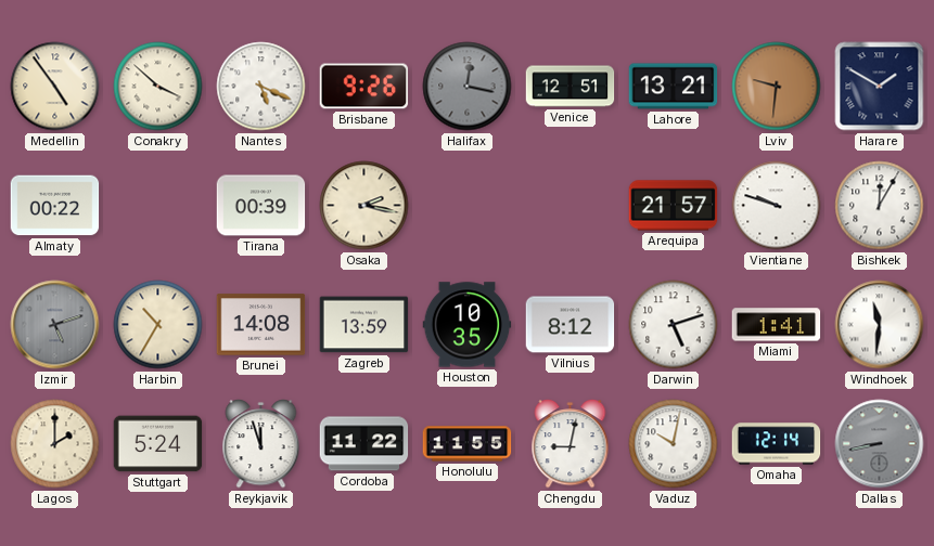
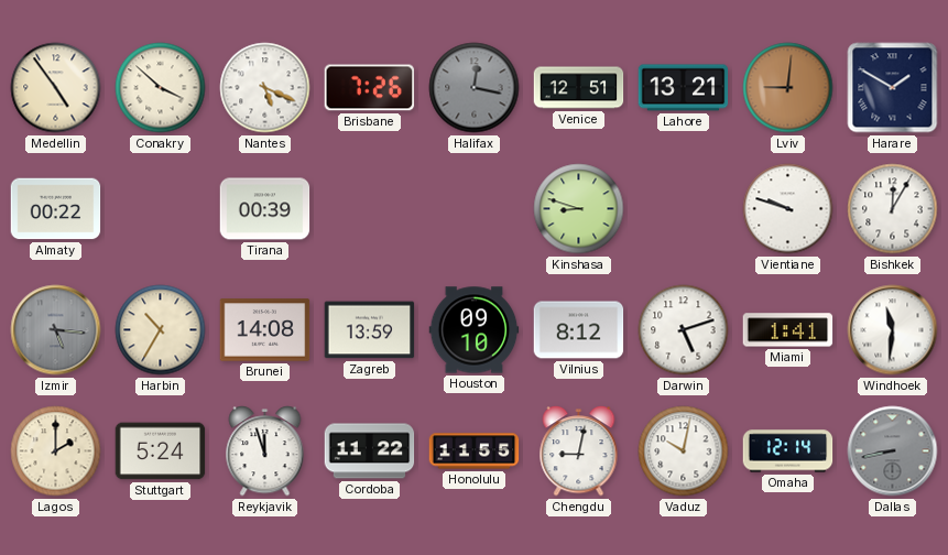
Brisbane: 9:26 -> 7:26
Lviv: 9:31 -> 9:01
Osaka: 2:17 -> none
Kinshasa: none -> 8:48
Arequipa: 21:57 -> none
Izmir: 5:12 -> 5:16
Houston: 10:35 -> 09:10
